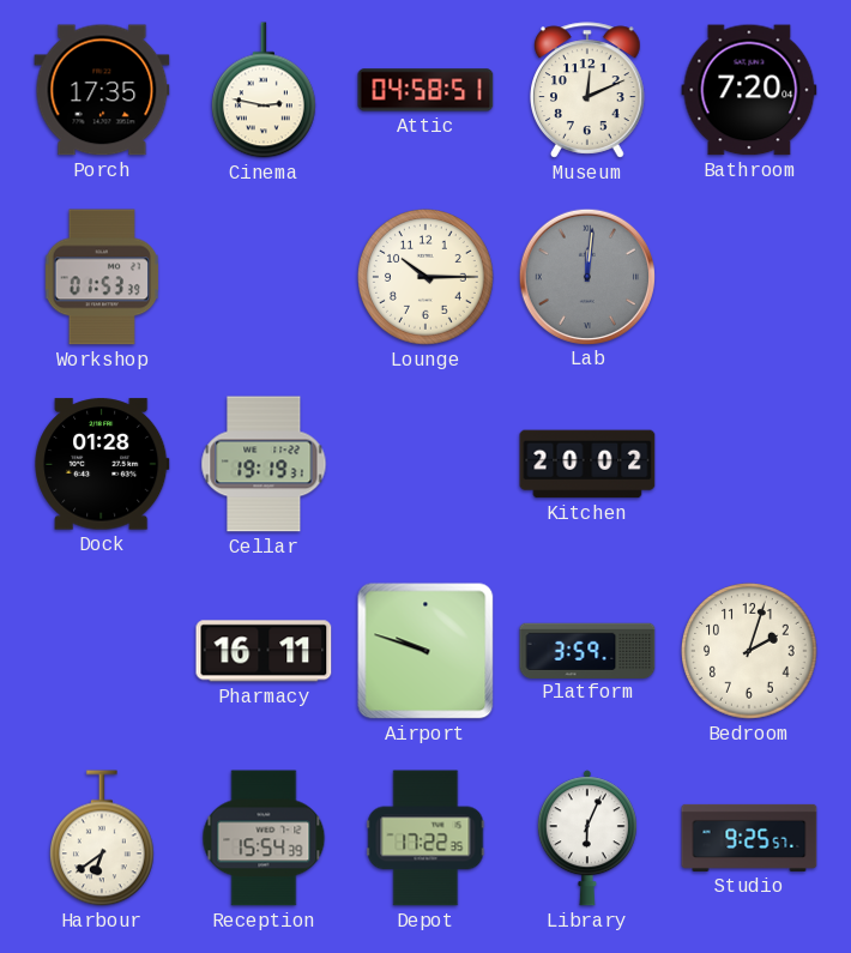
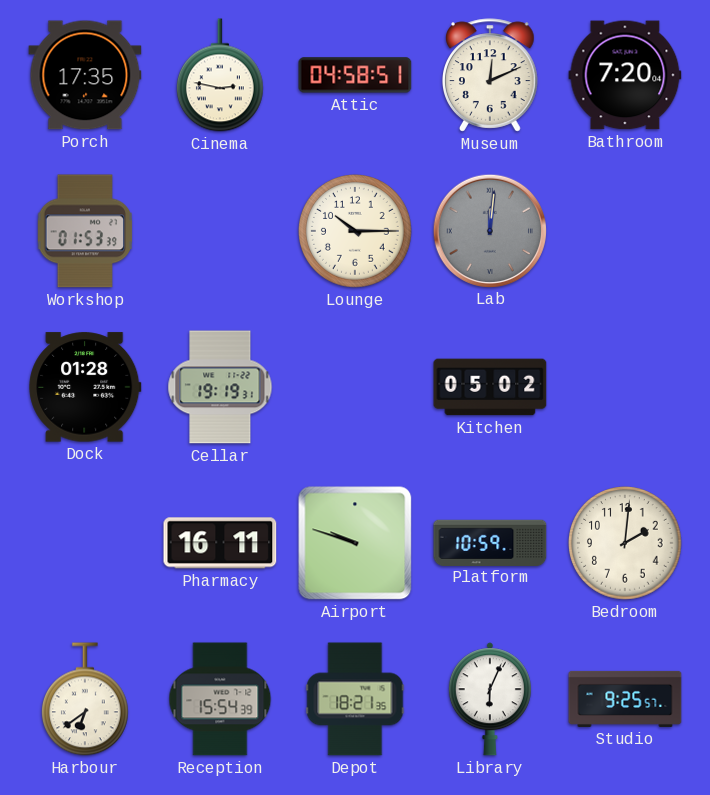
Kitchen: 20:02 -> 05:02
Platform: 3:59 -> 10:59
Bedroom: 2:03 -> 2:01
Depot: 17:22 -> 18:21
